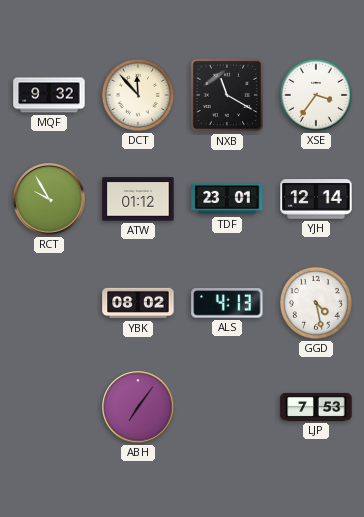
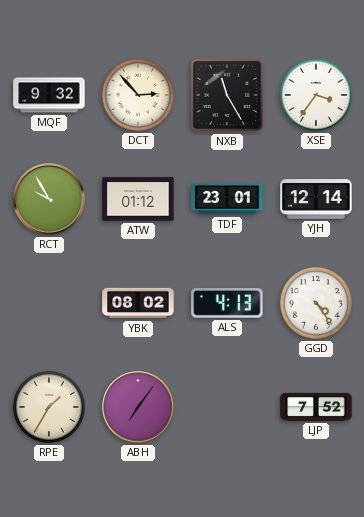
DCT: 11:53 -> 2:53
NXB: 11:20 -> 11:25
GGD: 4:28 -> 4:24
RPE: none -> 1:35
LJP: 7:53 -> 7:52
